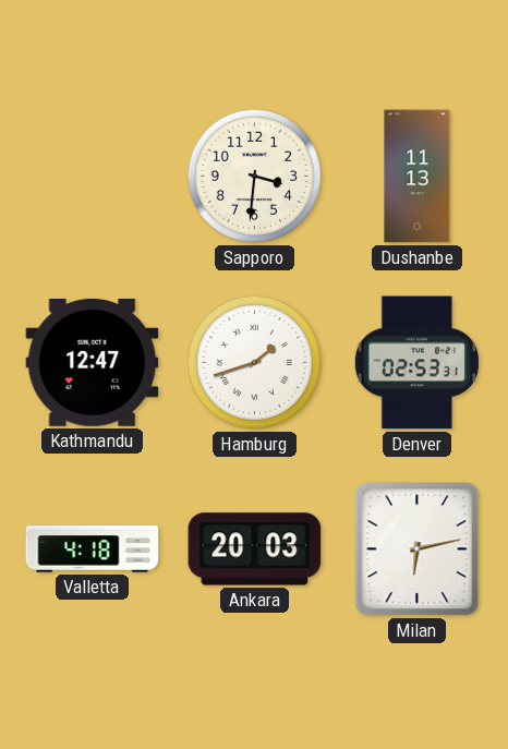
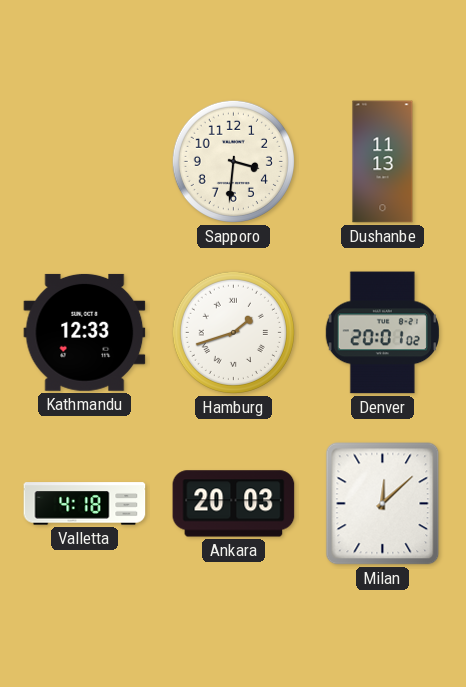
Kathmandu: 12:47 -> 12:33
Denver: 02:53 -> 20:01
Milan: 6:13 -> 12:08
